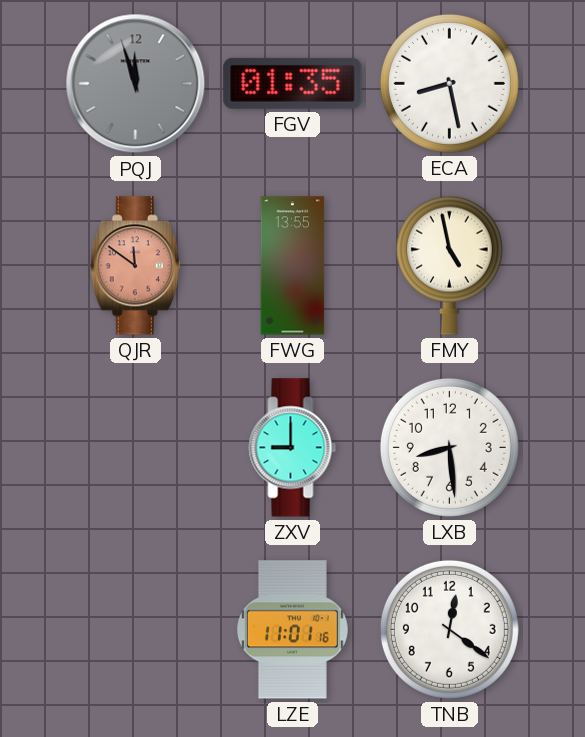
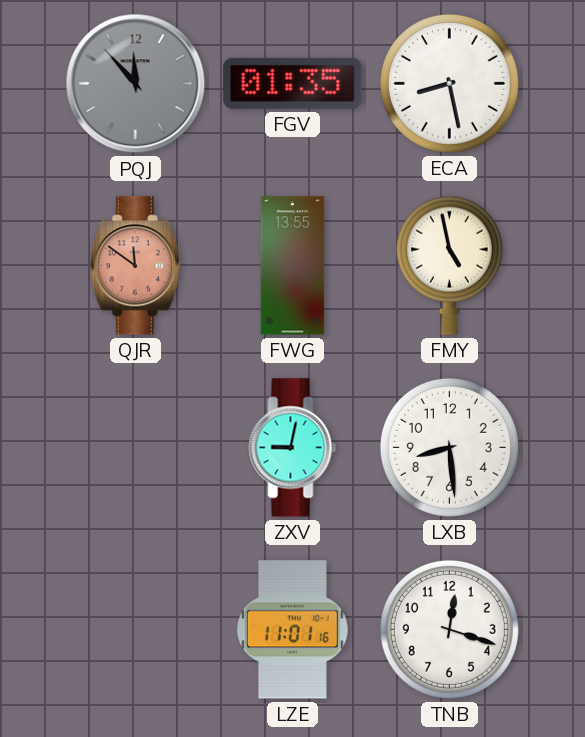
PQJ: 11:57 -> 11:53
ZXV: 9:00 -> 9:02
TNB: 12:21 -> 12:18
